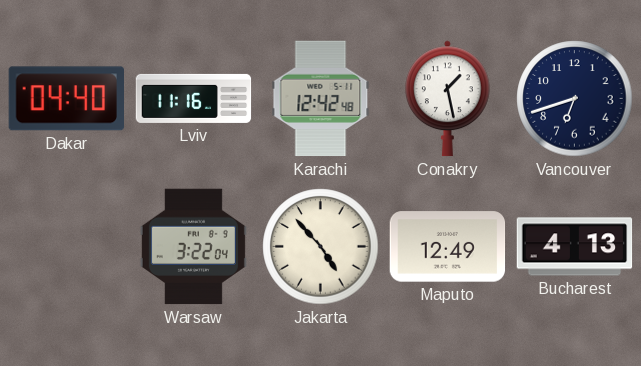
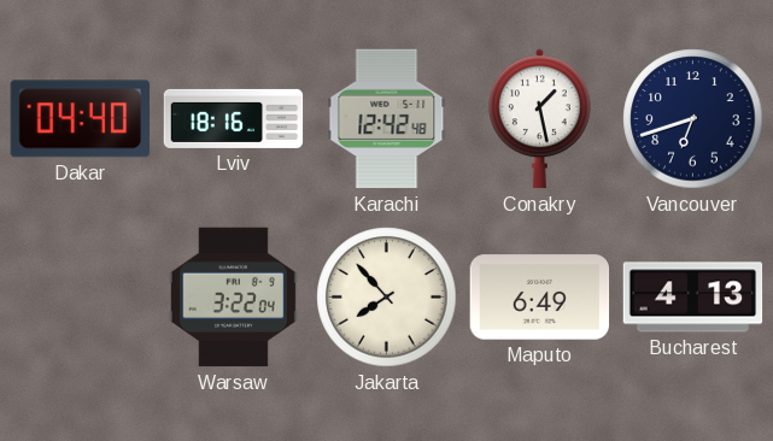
Lviv: 11:16 -> 18:16
Jakarta: 4:53 -> 7:53
Maputo: 12:49 -> 6:49
